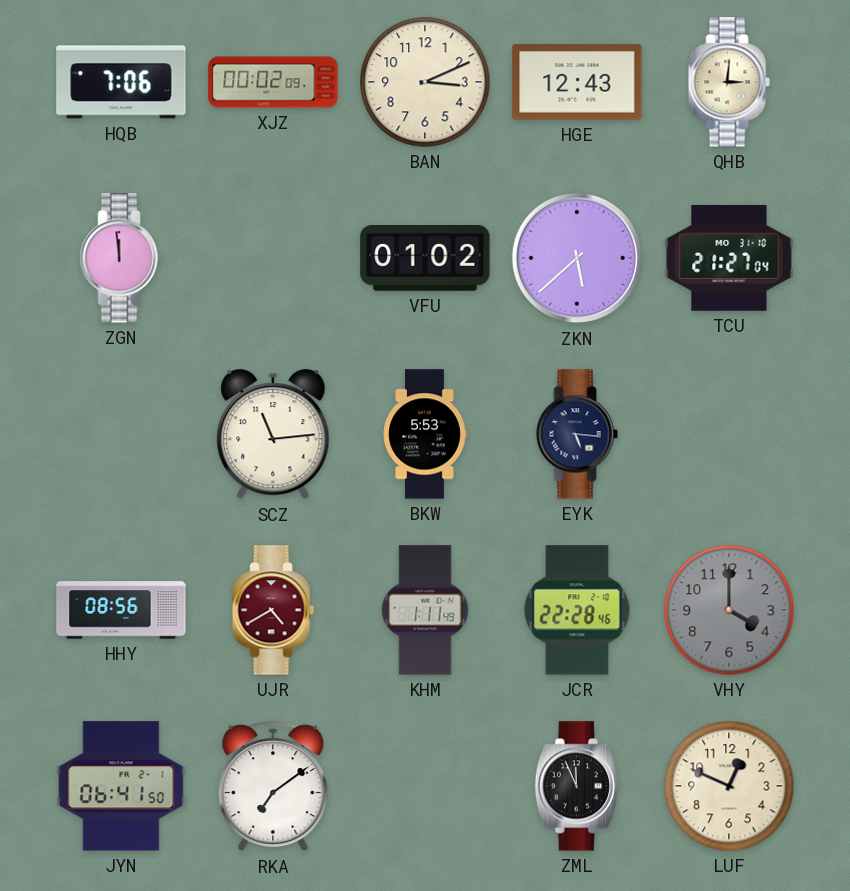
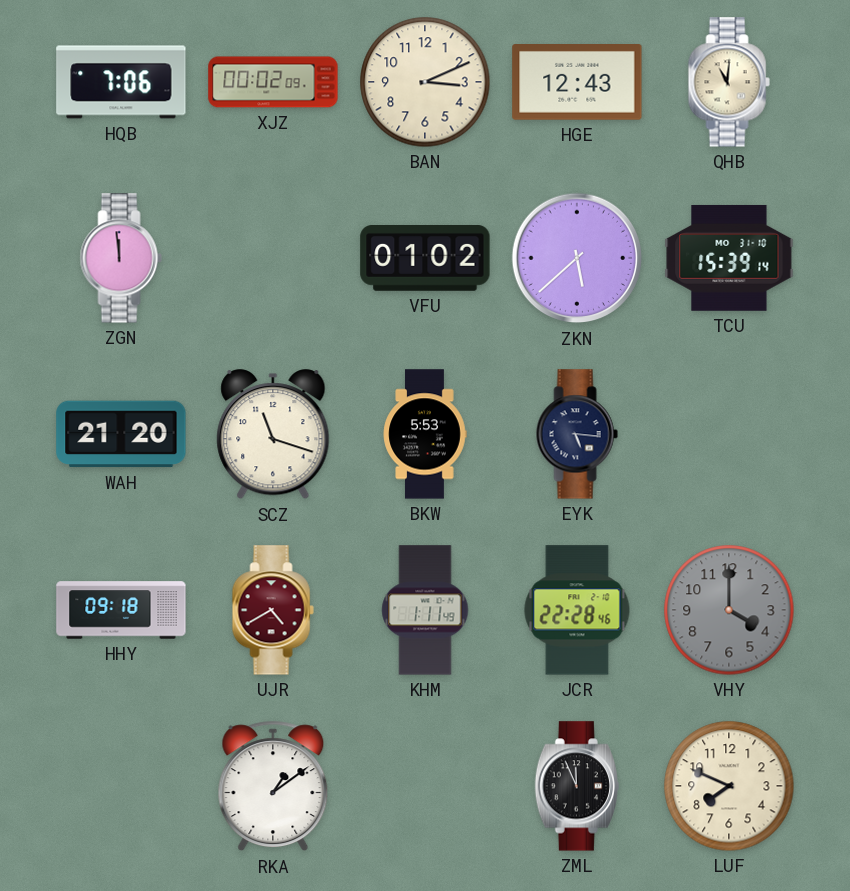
QHB: 3:01 -> 11:01
TCU: 21:27 -> 15:39
WAH: none -> 21:20
SCZ: 11:14 -> 11:18
HHY: 08:56 -> 09:18
JYN: 06:41 -> none
RKA: 7:09 -> 1:09
LUF: 12:49 -> 7:49
